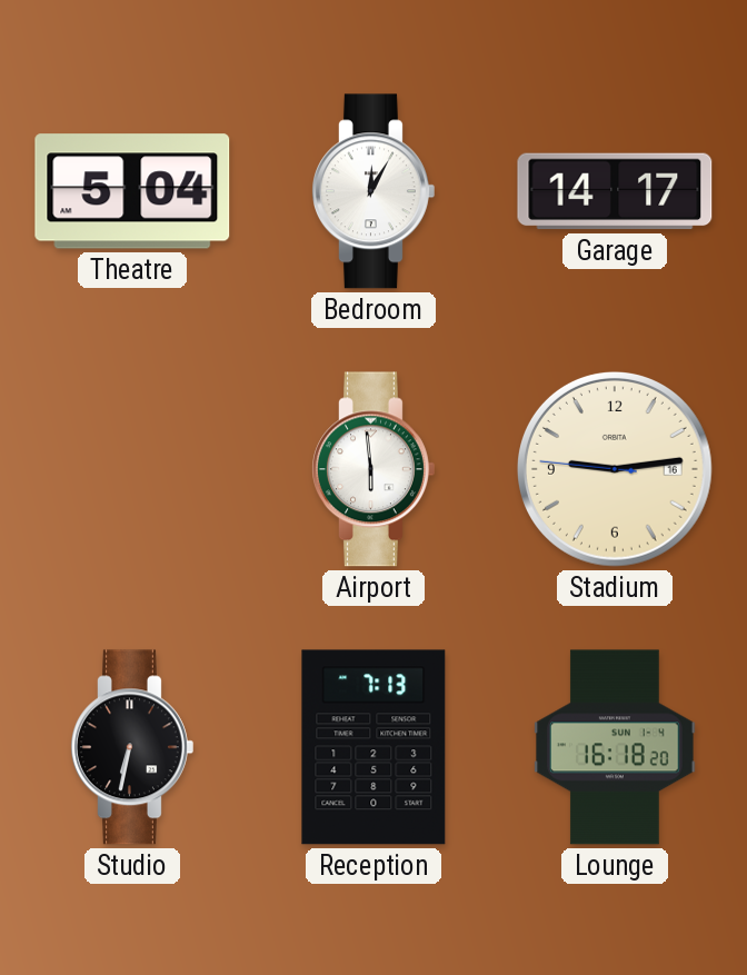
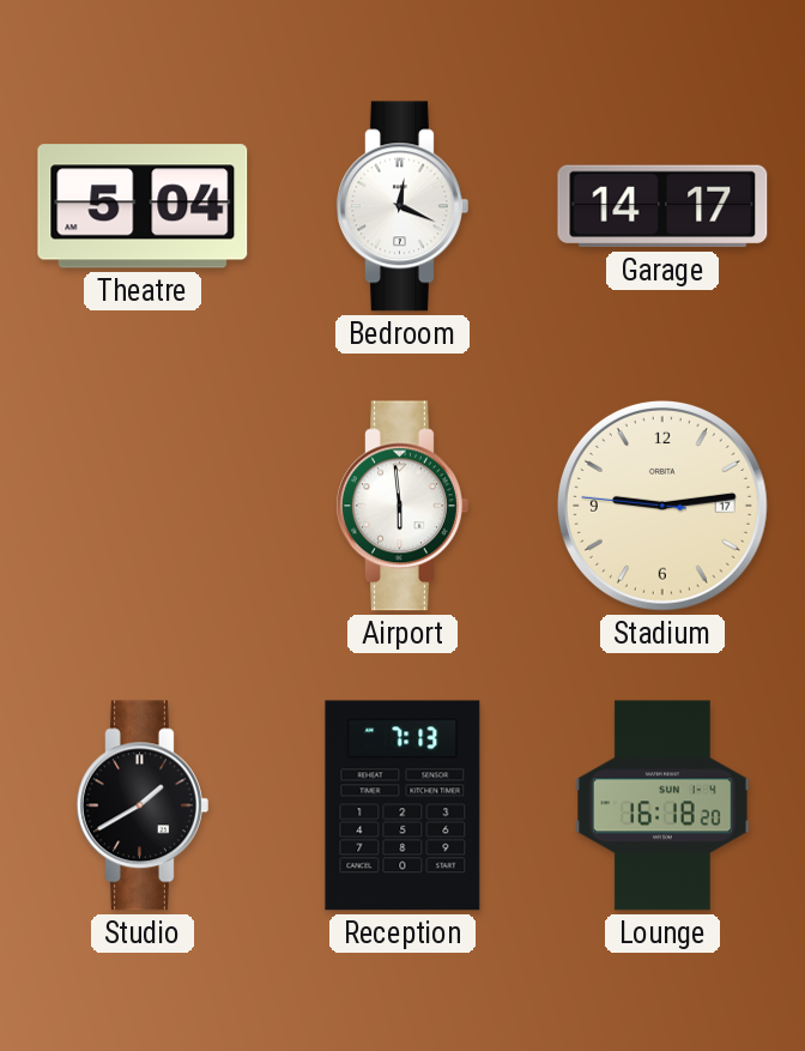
Bedroom: 12:05 -> 12:19
Stadium date: 16 -> 17
Studio: 6:32 -> 1:40
